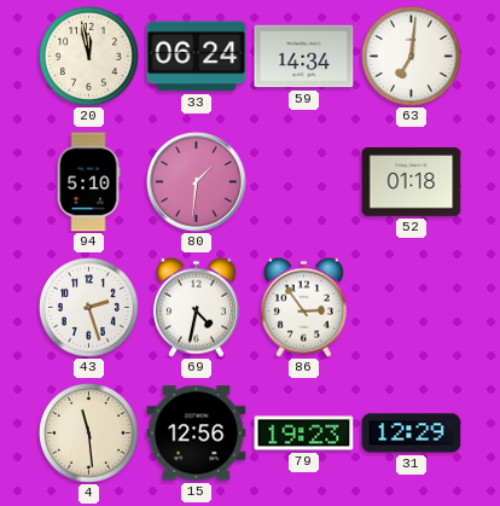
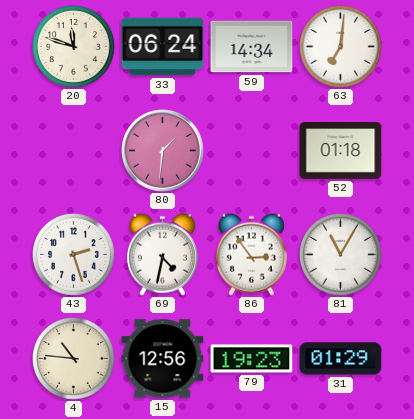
20: 11:58 -> 11:48
94: 5:10 -> none
81: none -> 11:05
4: 11:29 -> 10:46
31: 12:29 -> 01:29
